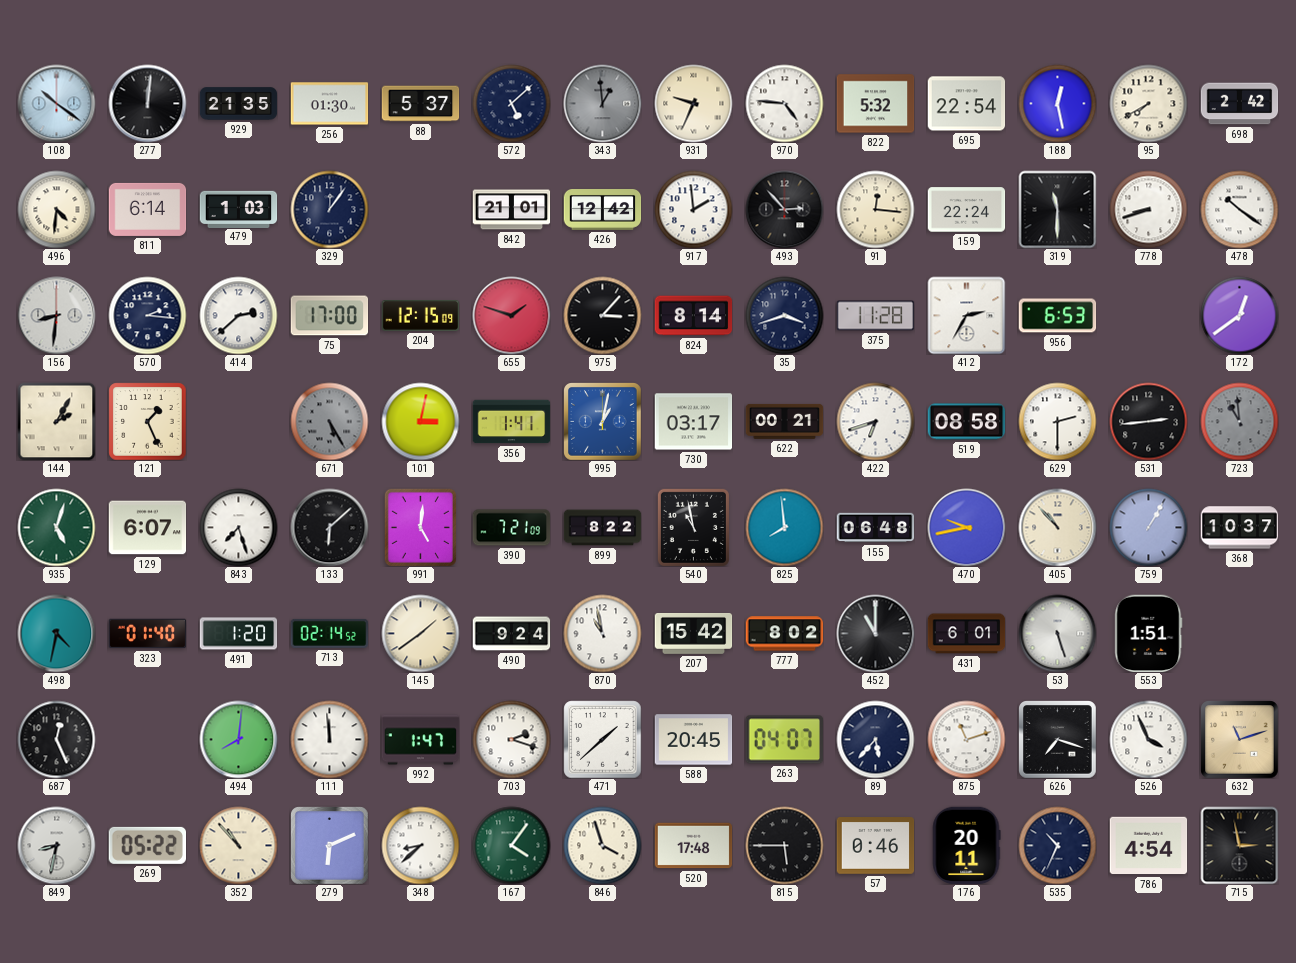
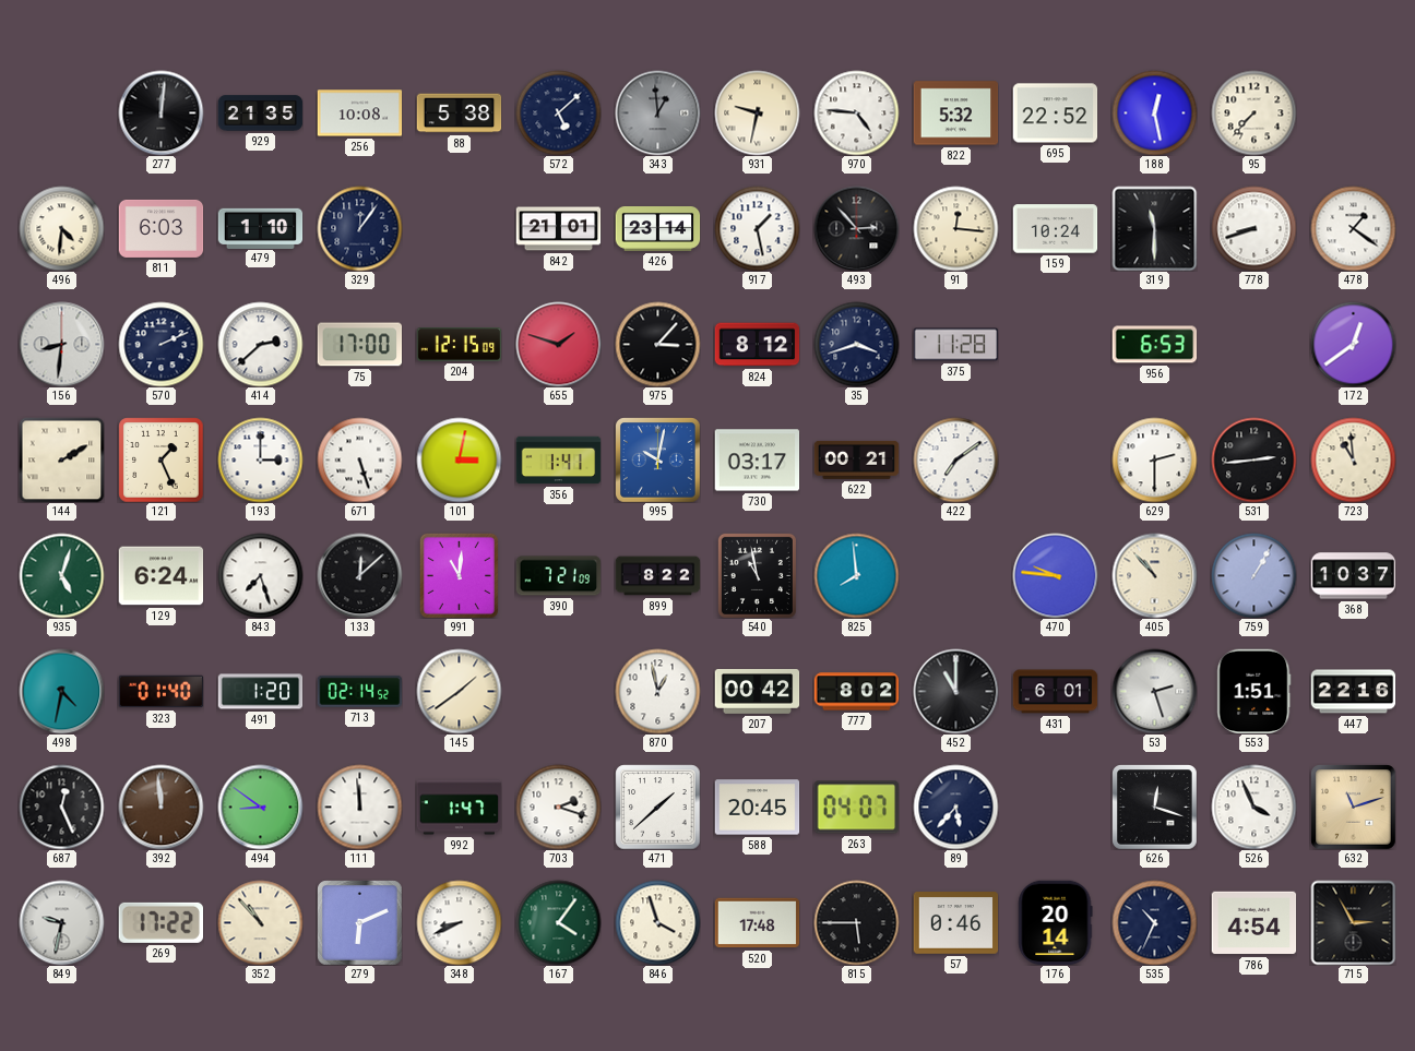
108: 10:21 -> none
256: 01:30 -> 10:08
88: 5:37 -> 5:38
931: 9:34 -> 9:32
695: 22:54 -> 22:52
95: 7:40 -> 7:37
698: 2:42 -> none
811: 6:14 -> 6:03
479: 1:03 -> 1:10
426: 12:42 -> 23:14
917: 1:59 -> 1:28
159: 22:24 -> 10:24
478: 10:21 -> 1:21
570: 2:16 -> 2:11
824: 8:14 -> 8:12
412: 2:35 -> none
144: 2:05 -> 2:10
193: none -> 3:00
671: 5:25 -> 5:27
671 dial: grey -> white
995: 1:02 -> 10:02
422: 6:42 -> 7:09
519: 08:58 -> none
723 dial: grey -> cream
129: 6:07 -> 6:24
133: 6:08 -> 12:08
991: 5:01 -> 11:01
155: 06:48 -> none
470: 9:43 -> 9:46
490: 9:24 -> none
870: 10:58 -> 12:58
207: 15:42 -> 00:42
53: 5:27 -> 2:27
447: none -> 22:16
392: none -> 11:59
494: 8:01 -> 8:51
875: 11:12 -> none
626: 7:18 -> 12:18
849: 8:32 -> 9:32
269: 05:22 -> 17:22
348: 8:38 -> 8:41
176: 20:11 -> 20:14
715: 2:58 -> 2:55
